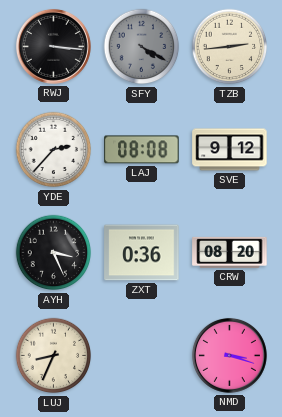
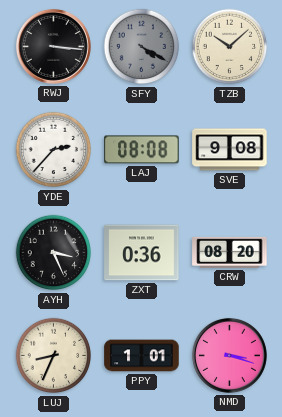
TZB: 2:44 -> 10:08
SVE: 9:12 -> 9:08
PPY: none -> 1:01
